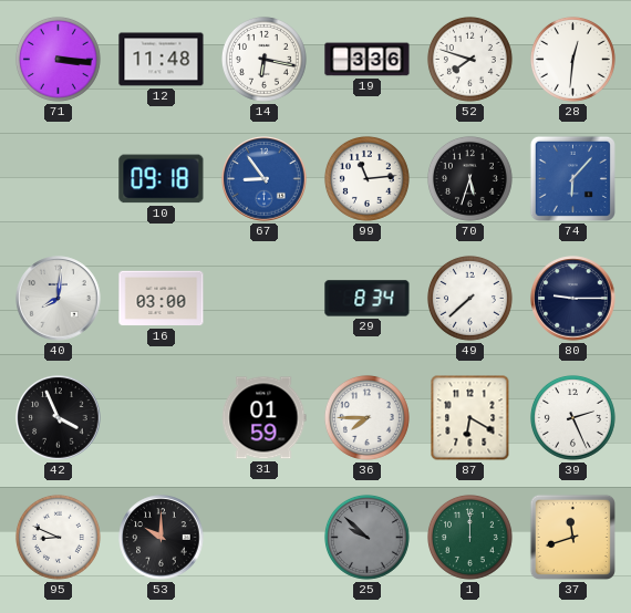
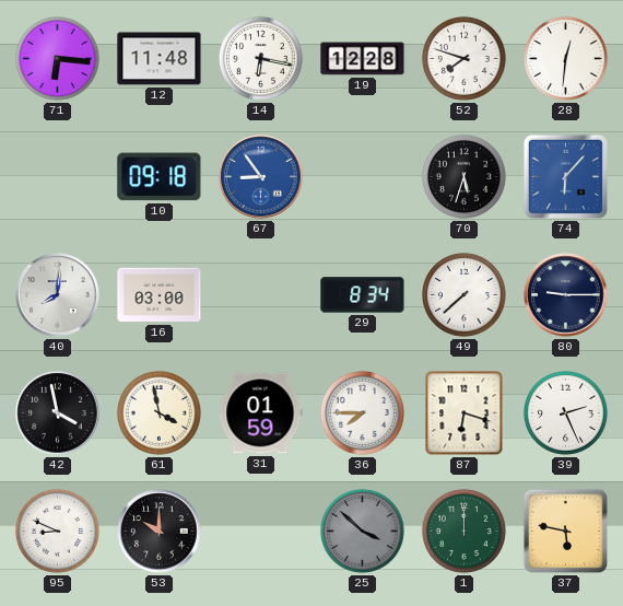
71: 3:16 -> 6:16
19: 3:36 -> 12:28
99: 11:14 -> none
42: 3:56 -> 3:58
61: none -> 3:58
87: 6:20 -> 6:18
25: 9:52 -> 3:52
37: 11:42 -> 5:47
